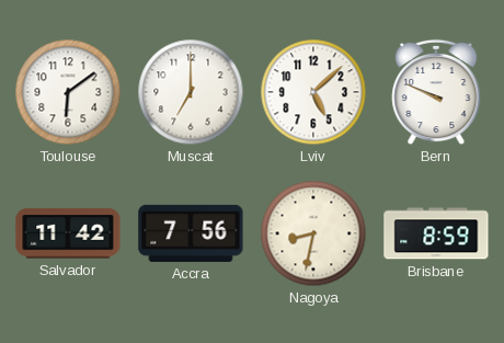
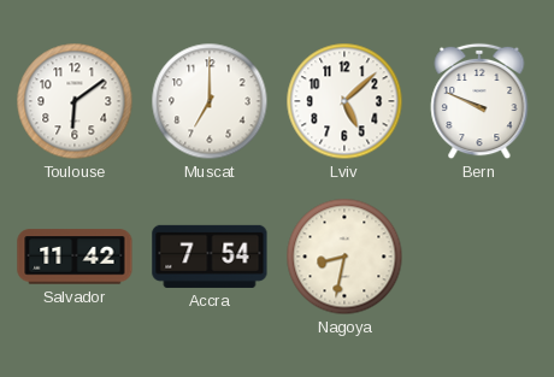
Accra: 7:56 -> 7:54
Brisbane: 8:59 -> none
